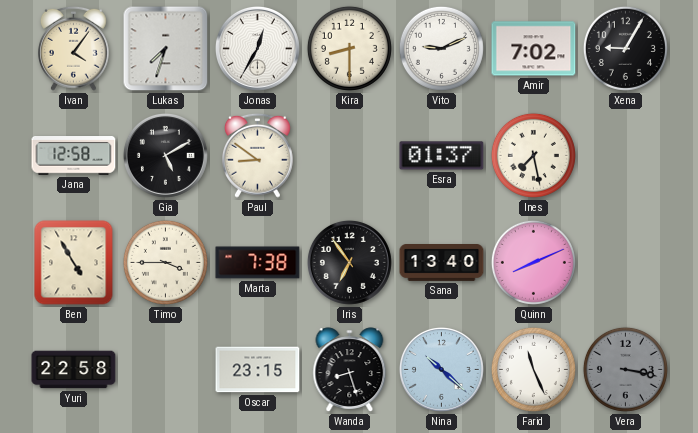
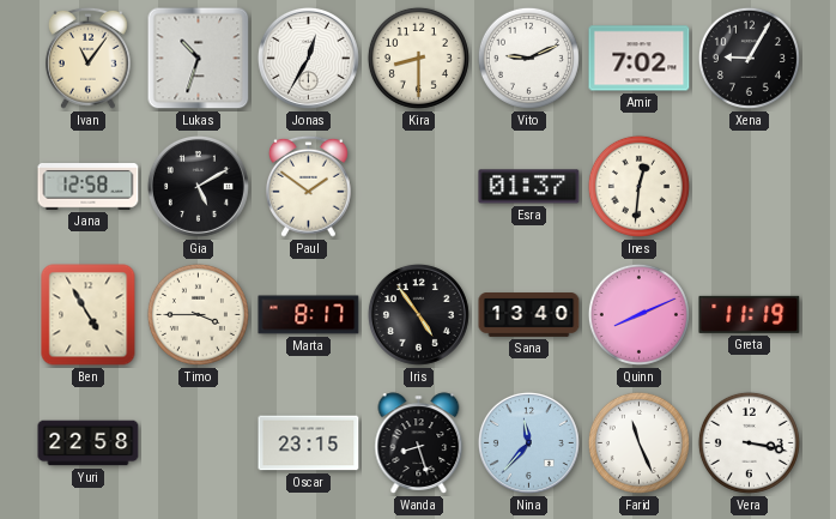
Ivan: 4:06 -> 11:06
Lukas: 7:33 -> 10:33
Paul: 8:51 -> 1:51
Ines: 7:28 -> 12:31
Marta: 7:38 -> 8:17
Iris: 6:54 -> 4:54
Greta: none -> 11:19
Nina: 10:22 -> 11:37
Vera dial: grey -> white
